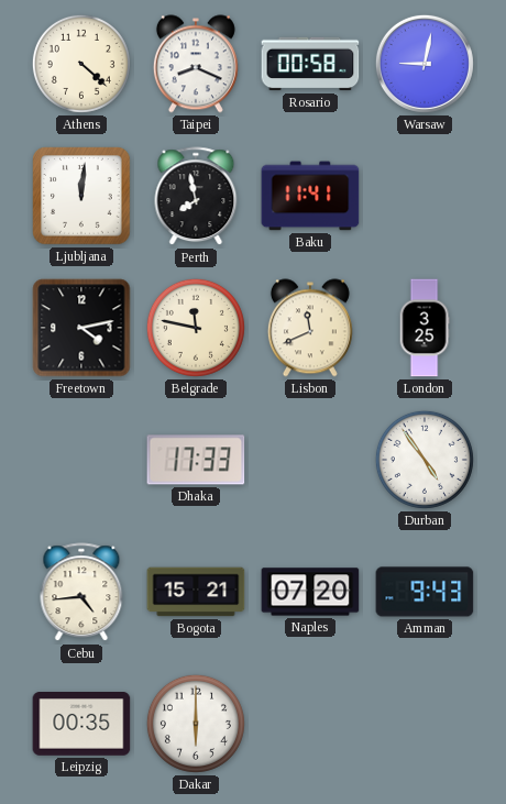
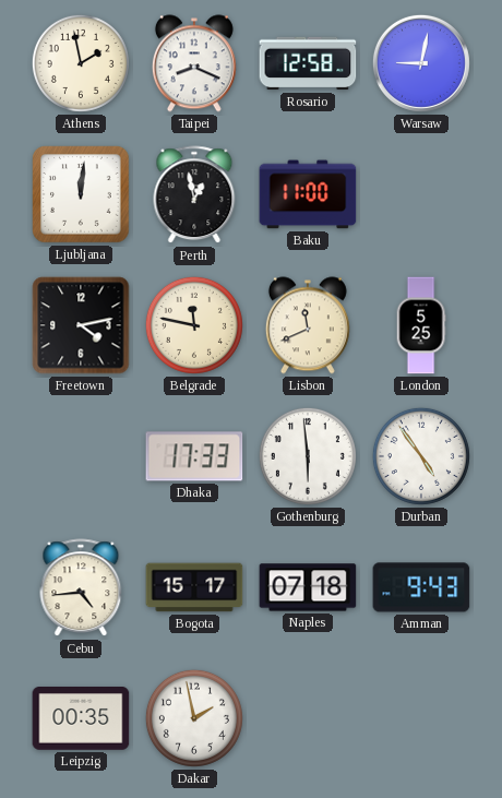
Athens: 4:22 -> 1:58
Rosario: 00:58 -> 12:58
Perth: 7:58 -> 12:58
Baku: 11:41 -> 11:00
London: 3:25 -> 5:25
Gothenburg: none -> 5:59
Bogota: 15:21 -> 15:17
Naples: 07:20 -> 07:18
Dakar: 6:00 -> 1:58
